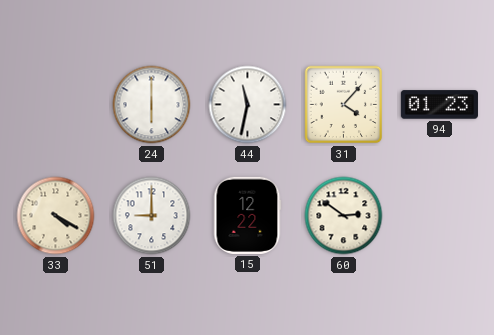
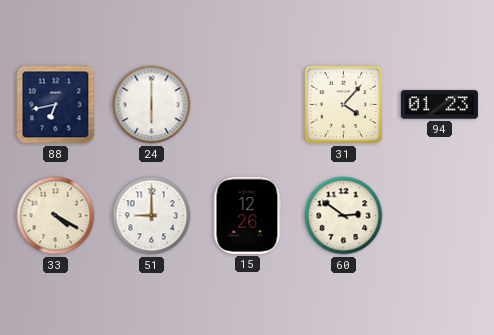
88: none -> 6:43
44: 11:32 -> none
15: 12:22 -> 12:26
